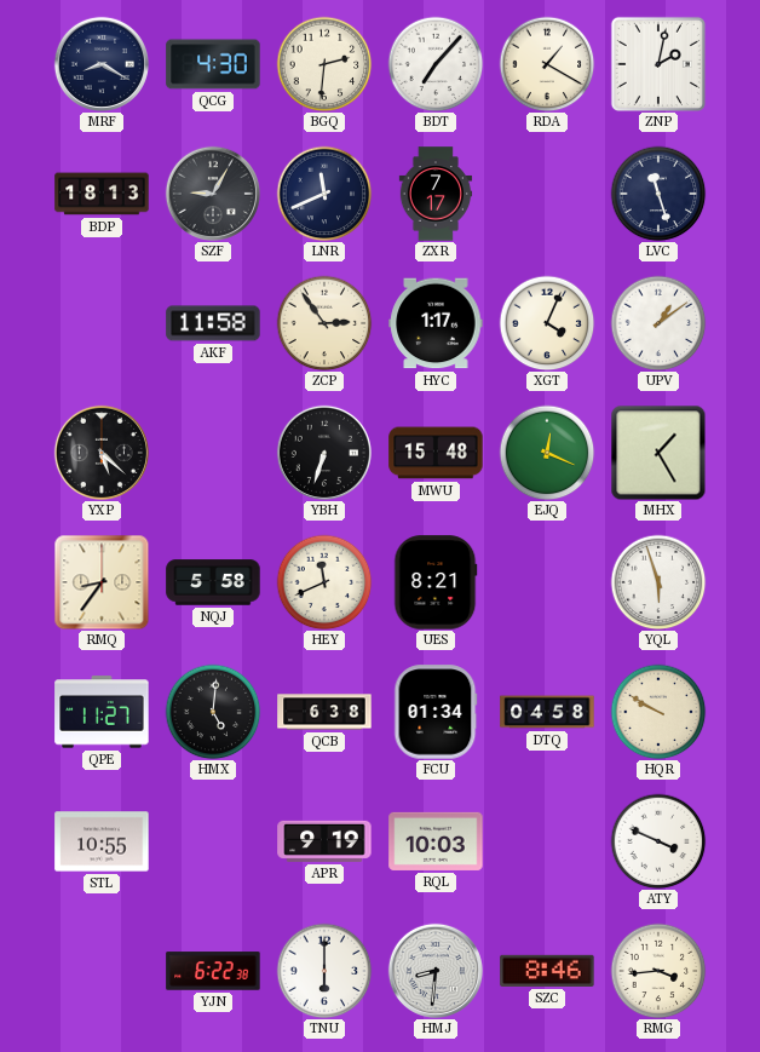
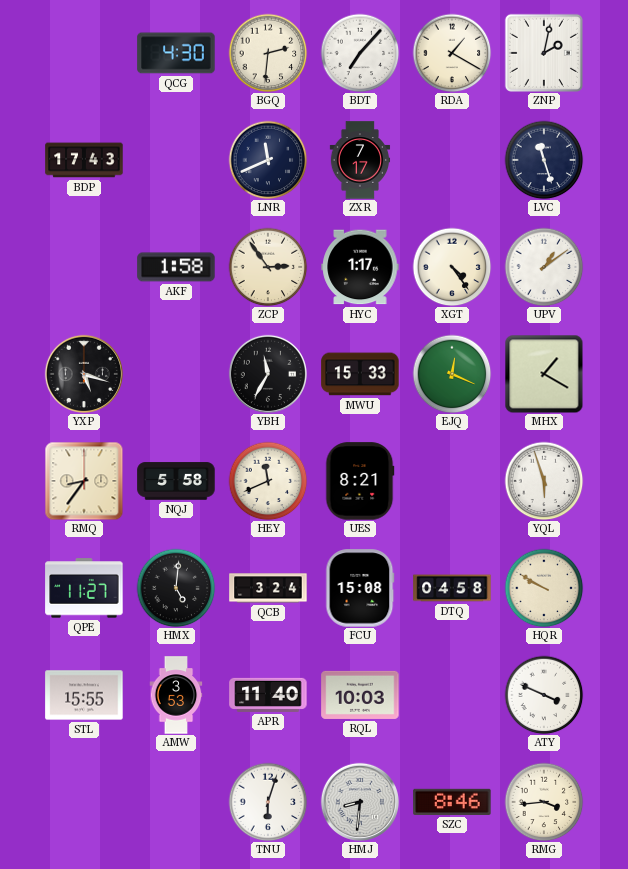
MRF: 8:20 -> none
BDP: 18:13 -> 17:43
SZF: 9:05 -> none
AKF: 11:58 -> 1:58
XGT: 4:04 -> 4:24
YXP: 5:22 -> 5:18
YBH: 6:33 -> 11:35
MWU: 15:48 -> 15:33
MHX: 1:25 -> 1:20
QCB: 6:38 -> 3:24
FCU: 01:34 -> 15:08
STL: 10:55 -> 15:55
AMW: none -> 3:53
APR: 9:19 -> 11:40
YJN: 6:22 -> none
TNU: 6:00 -> 6:03
